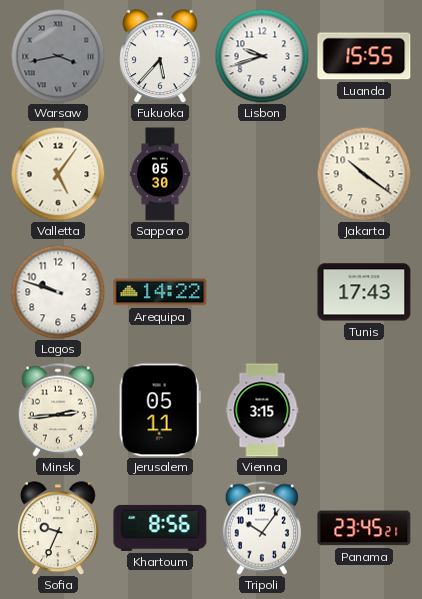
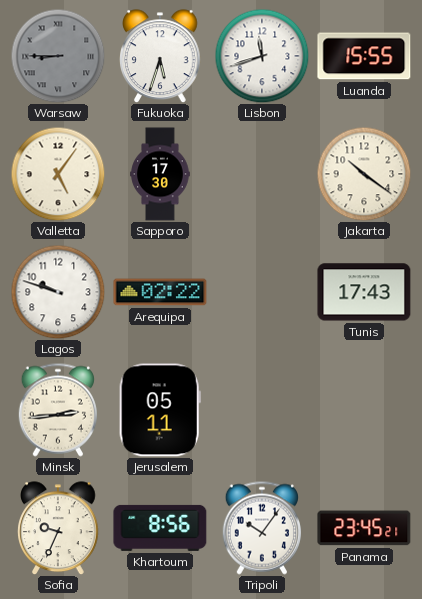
Warsaw: 3:43 -> 8:45
Fukuoka: 5:37 -> 5:33
Lisbon: 9:42 -> 11:42
Sapporo: 05:30 -> 17:30
Arequipa: 14:22 -> 02:22
Vienna: 3:15 -> none
